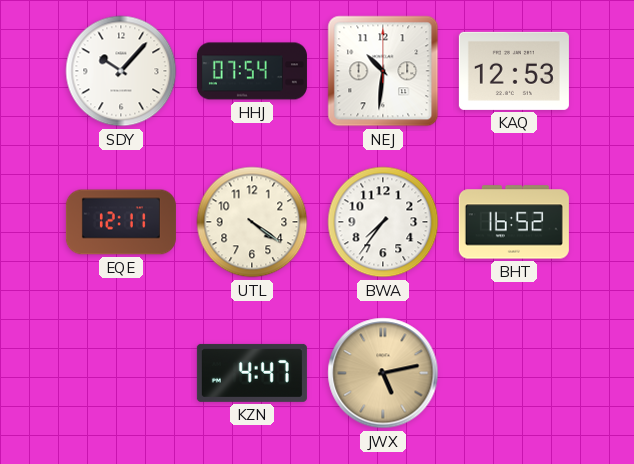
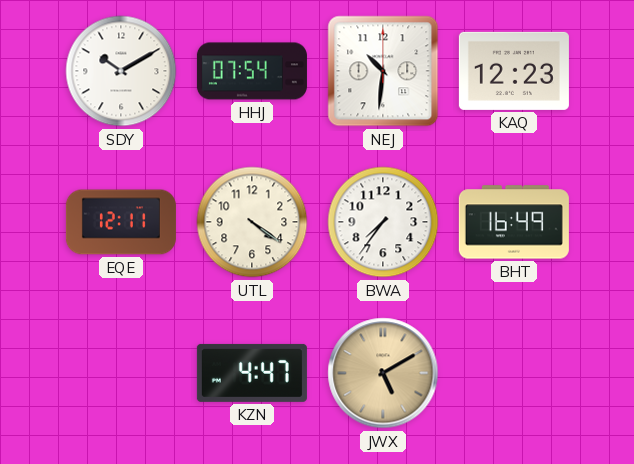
SDY: 10:07 -> 10:10
KAQ: 12:53 -> 12:23
BHT: 16:52 -> 16:49
JWX: 5:13 -> 5:10
